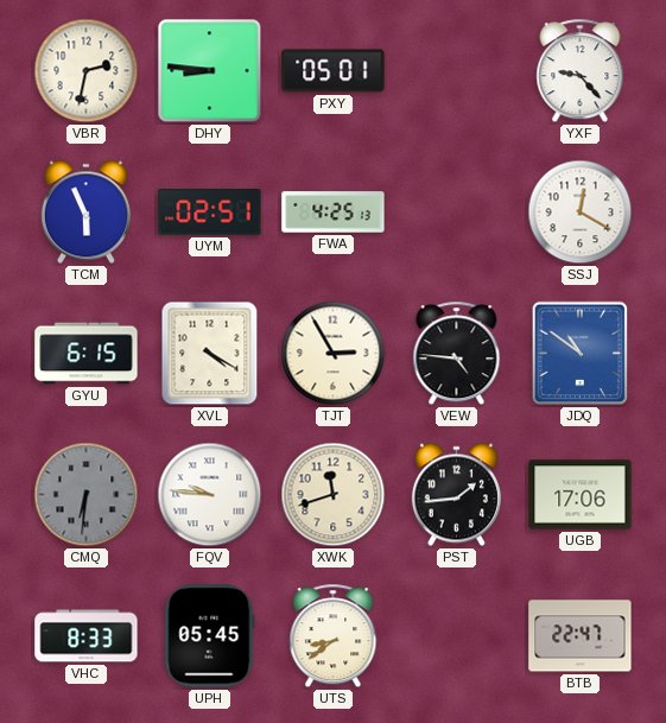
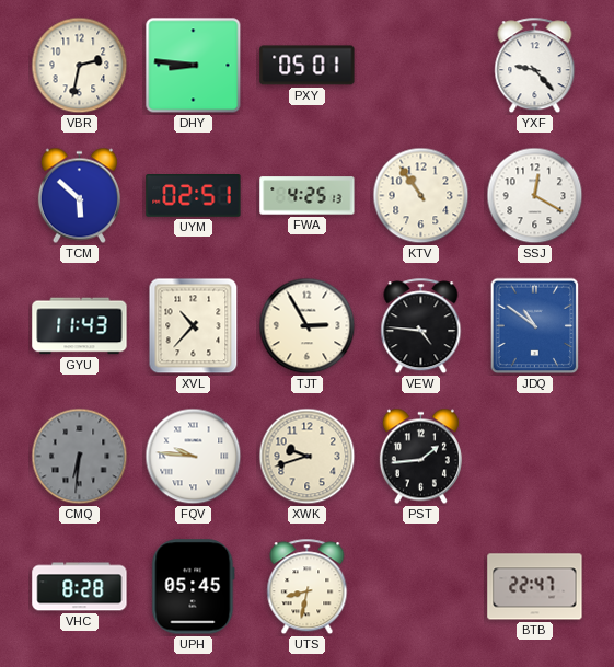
TCM: 5:56 -> 5:52
KTV: none -> 10:54
GYU: 6:15 -> 11:43
XVL: 4:20 -> 10:37
XWK: 11:42 -> 9:42
UGB: 17:06 -> none
VHC: 8:33 -> 8:28
UTS: 8:39 -> 8:32
